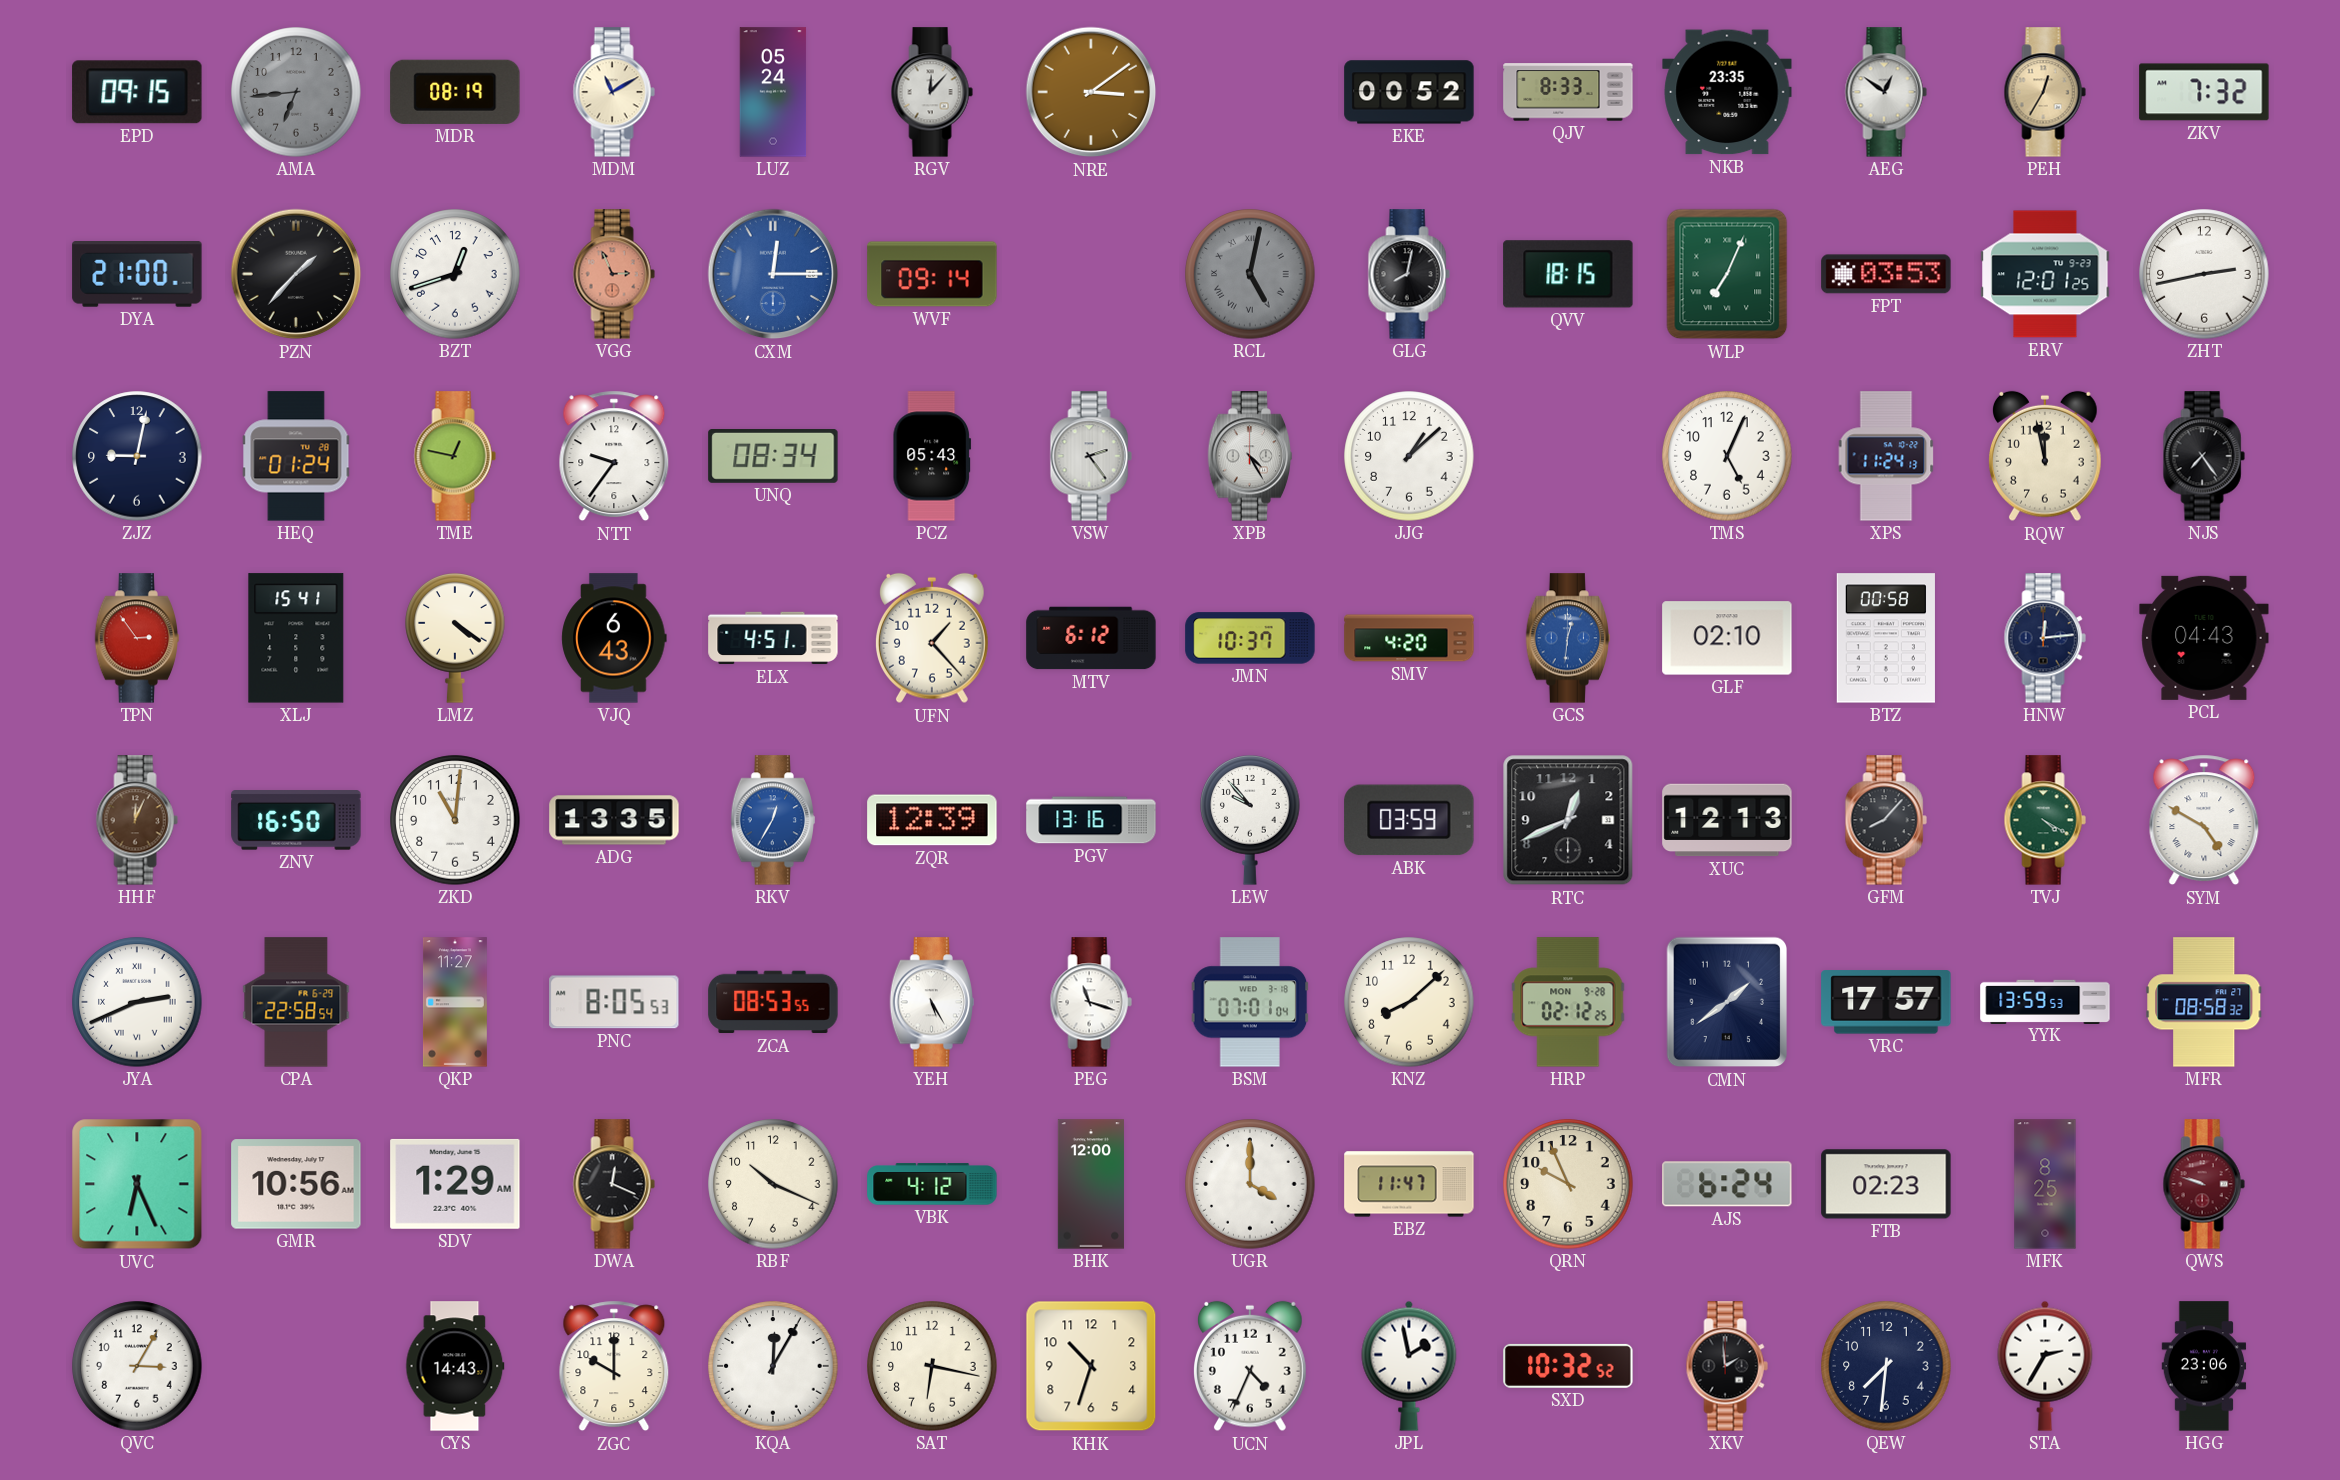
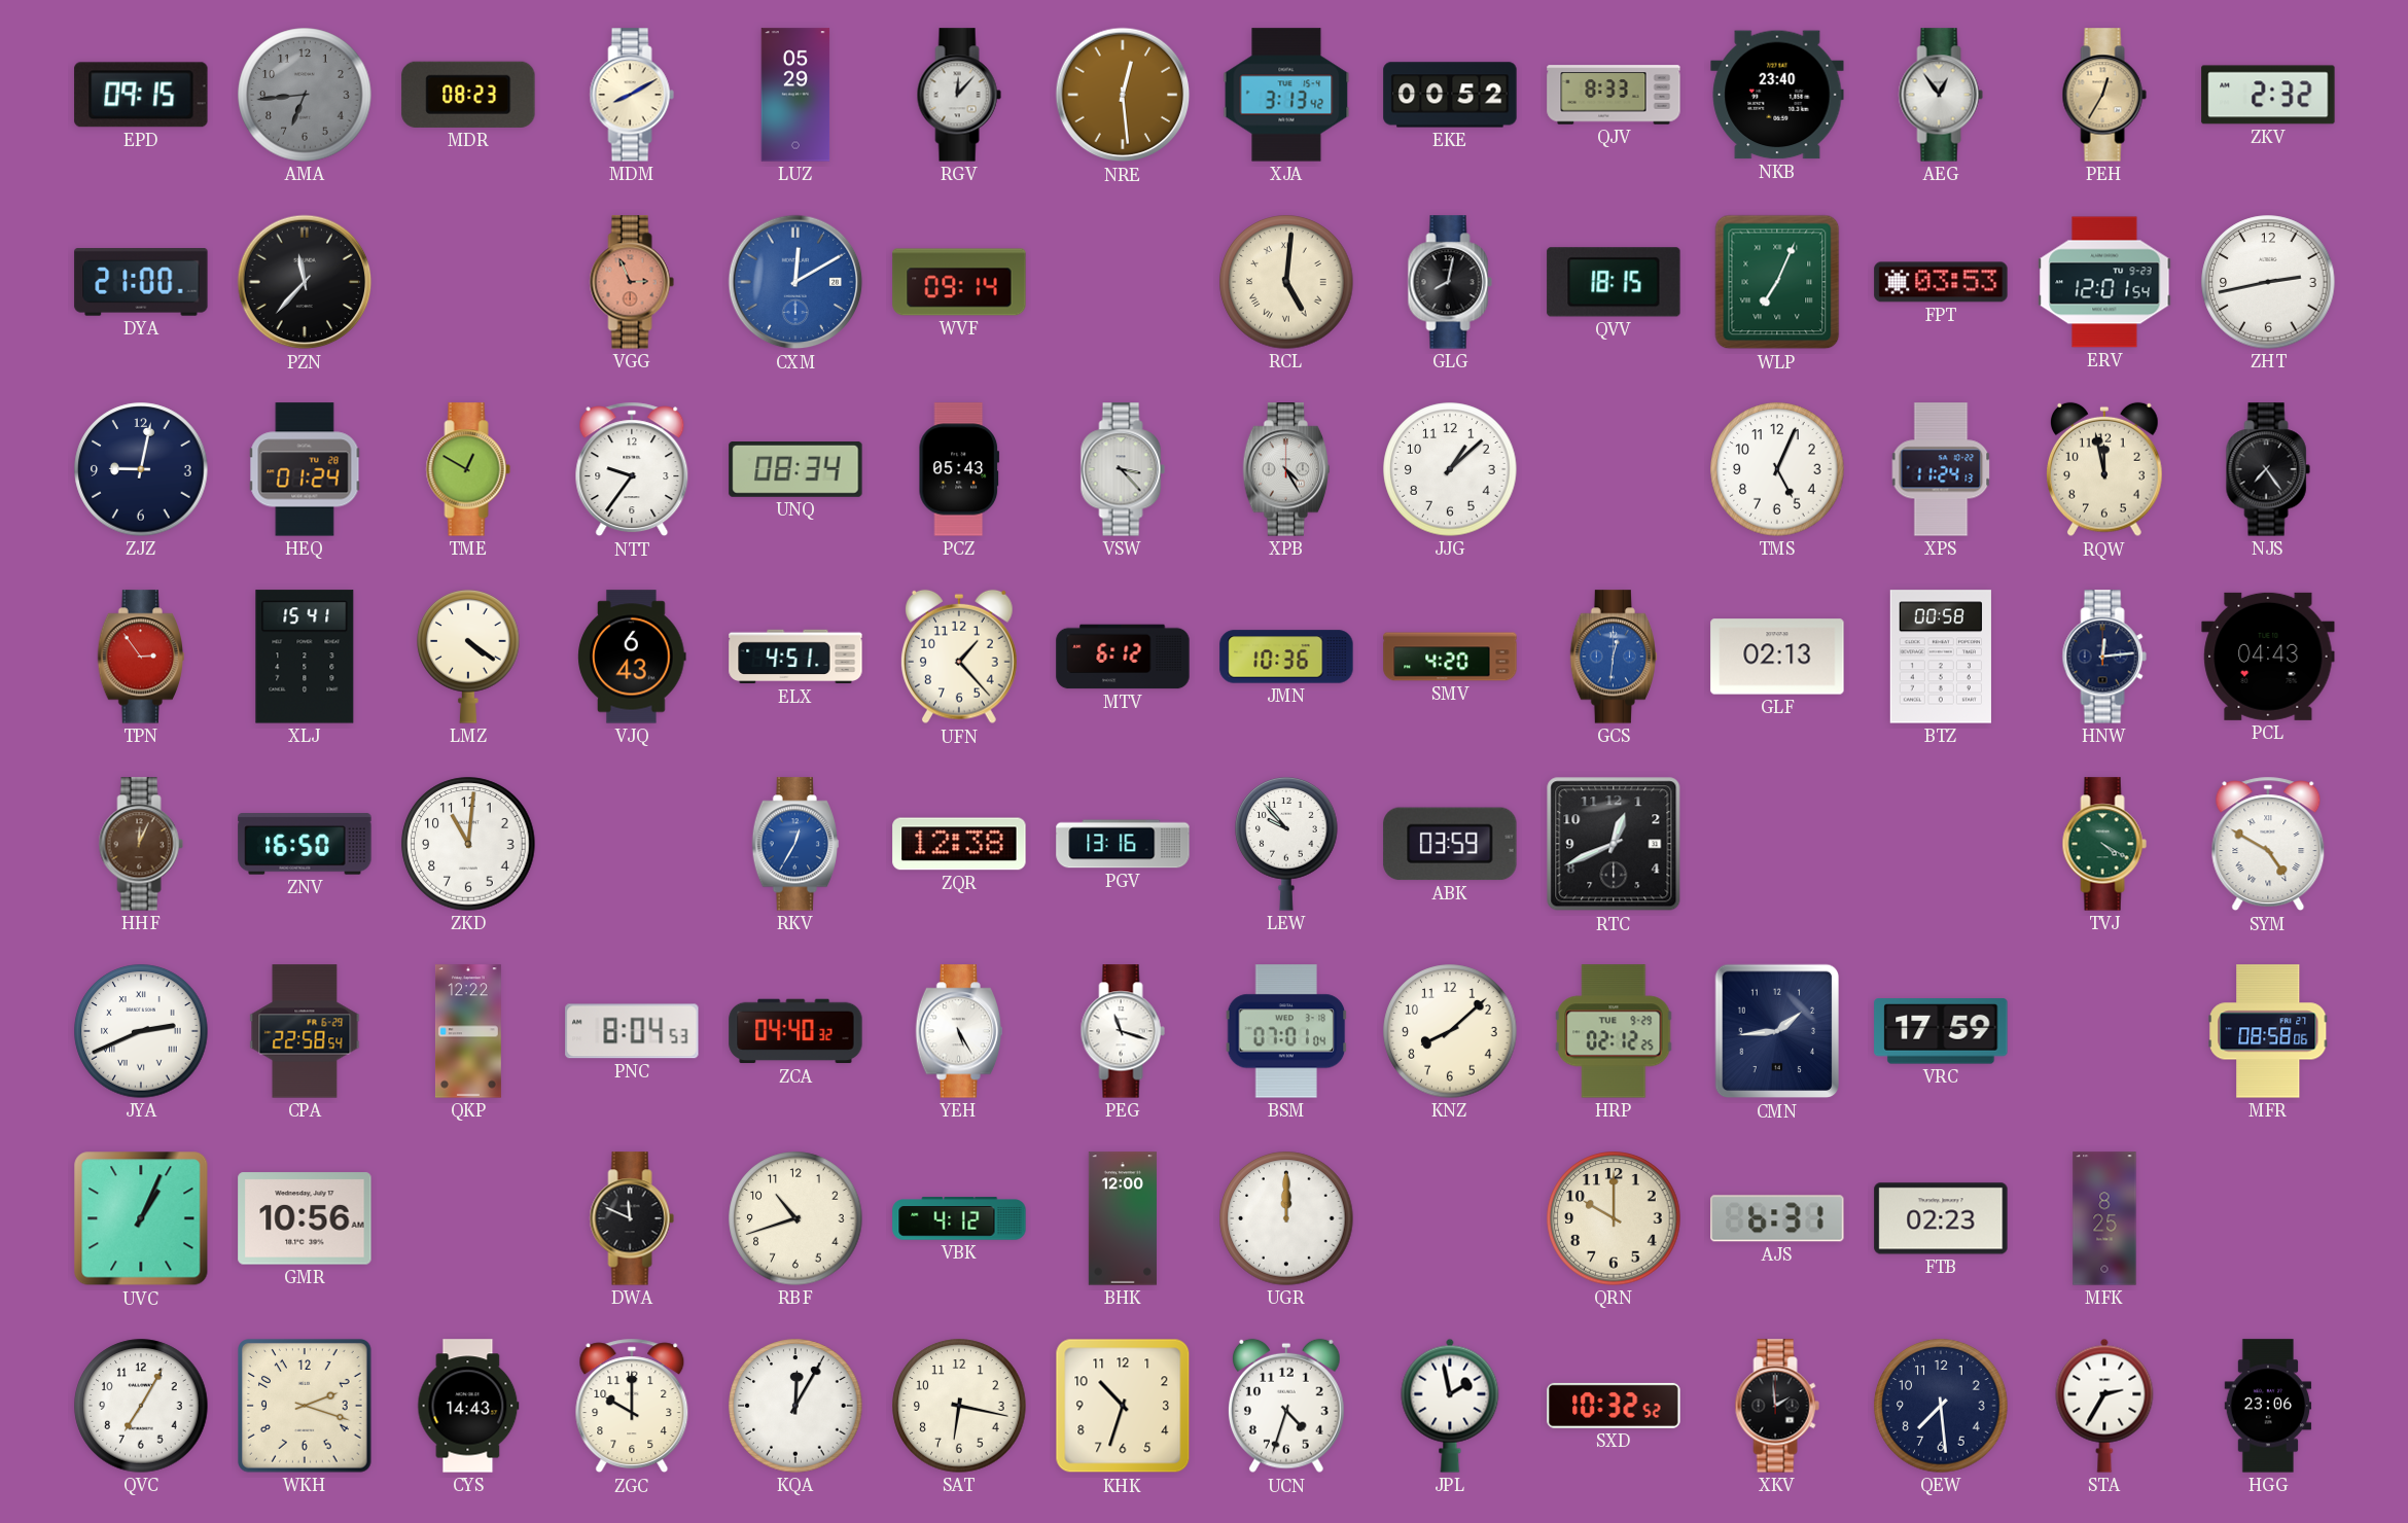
MDR: 08:19 -> 08:23
MDM: 11:10 -> 8:10
LUZ: 05:24 -> 05:29
NRE: 3:09 -> 12:29
XJA: none -> 3:13
NKB: 23:35 -> 23:40
AEG: 12:51 -> 12:54
ZKV: 7:32 -> 2:32
PZN: 1:37 -> 11:37
BZT: 12:42 -> none
CXM: 12:15 -> 12:10
RCL: 5:02 -> 5:01
RCL dial: grey -> cream
ERV: 12:01:25 -> 12:01:54
TME: 12:47 -> 12:50
VSW: 2:24 -> 3:23
JMN: 10:37 -> 10:36
GLF: 02:10 -> 02:13
ADG: 13:35 -> none
ZQR: 12:39 -> 12:38
XUC: 12:13 -> none
GFM: 8:07 -> none
QKP: 11:27 -> 12:22
PNC: 8:05 -> 8:04
ZCA: 08:53 -> 04:40
HRP date: MON 9-28 -> TUE 9-29
CMN: 1:39 -> 1:44
VRC: 17:57 -> 17:59
YYK: 13:59 -> none
MFR: 08:58:32 -> 08:58:06
UVC: 6:26 -> 1:04
SDV: 1:29 -> none
DWA: 12:19 -> 11:49
RBF: 10:19 -> 10:42
UGR: 4:00 -> 12:00
EBZ: 11:47 -> none
QRN: 9:56 -> 10:00
AJS: 6:24 -> 6:31
QWS: 9:48 -> none
QVC: 3:05 -> 7:05
WKH: none -> 2:18
UCN: 4:34 -> 4:33
QEW: 7:31 -> 7:29
